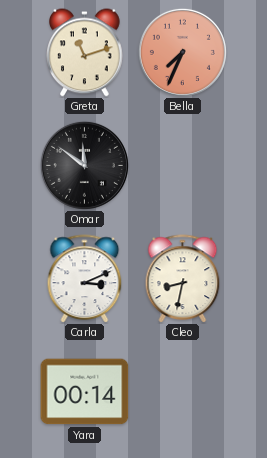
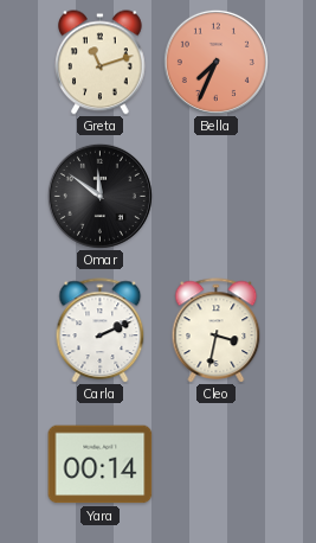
Carla: 3:11 -> 2:11
Cleo: 8:32 -> 3:32
